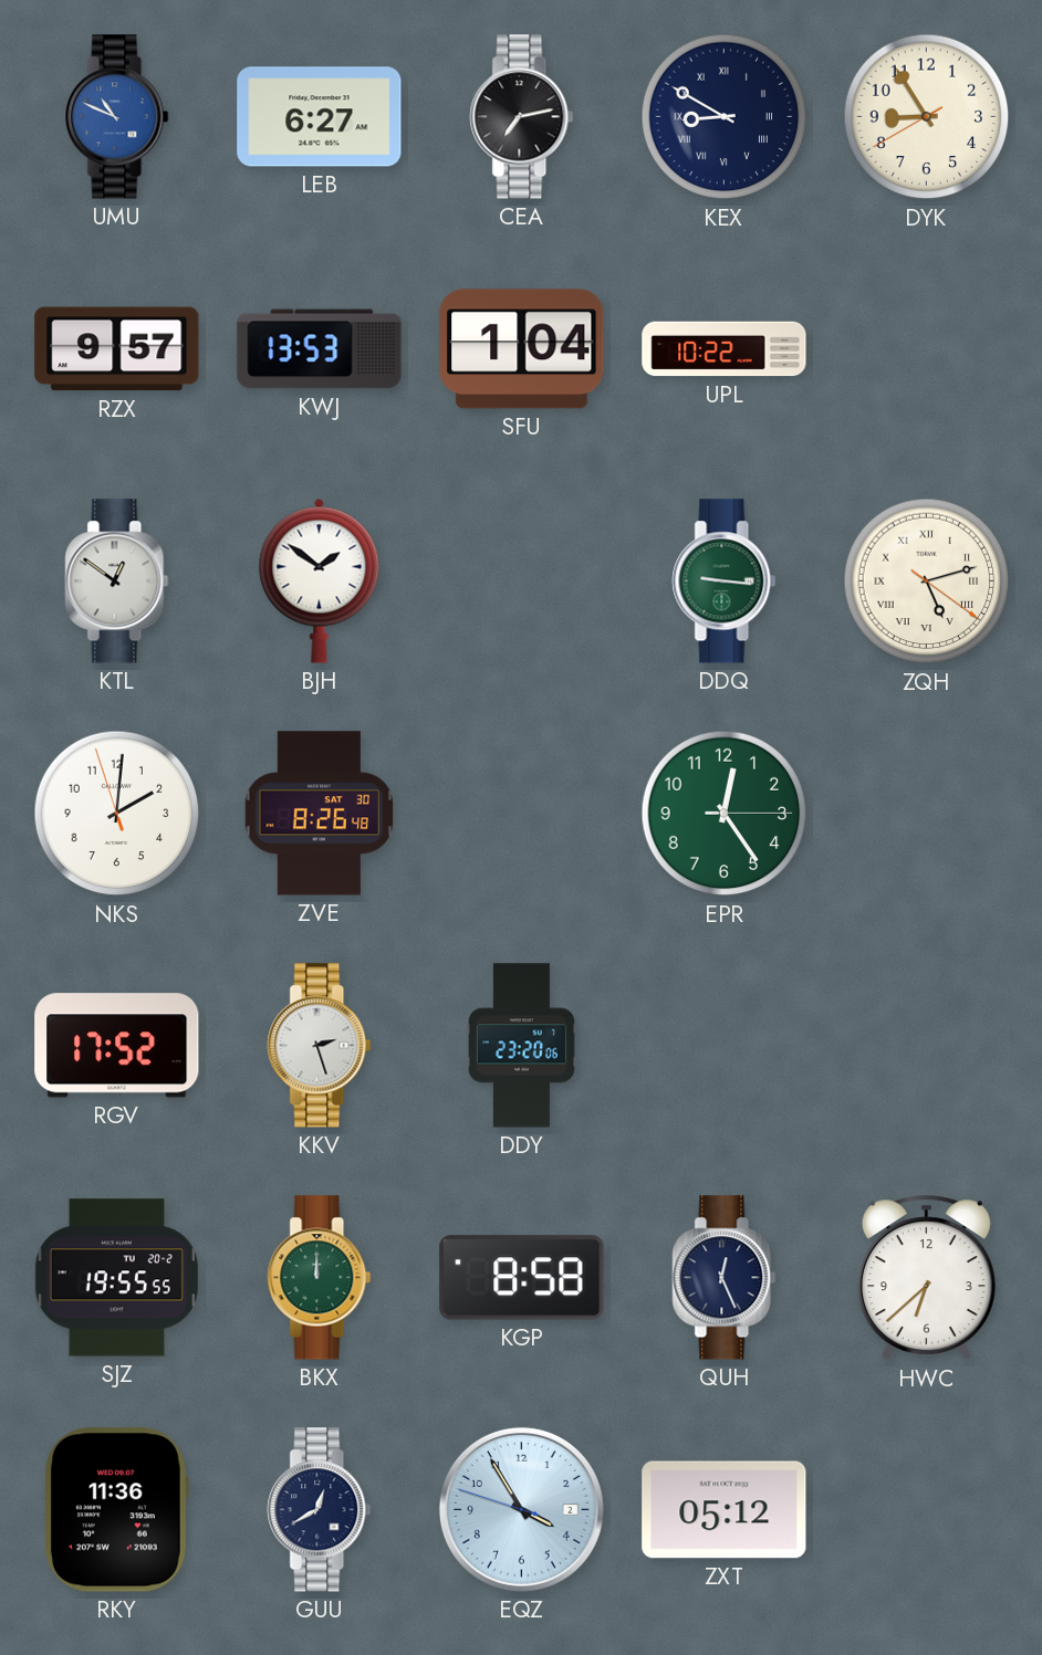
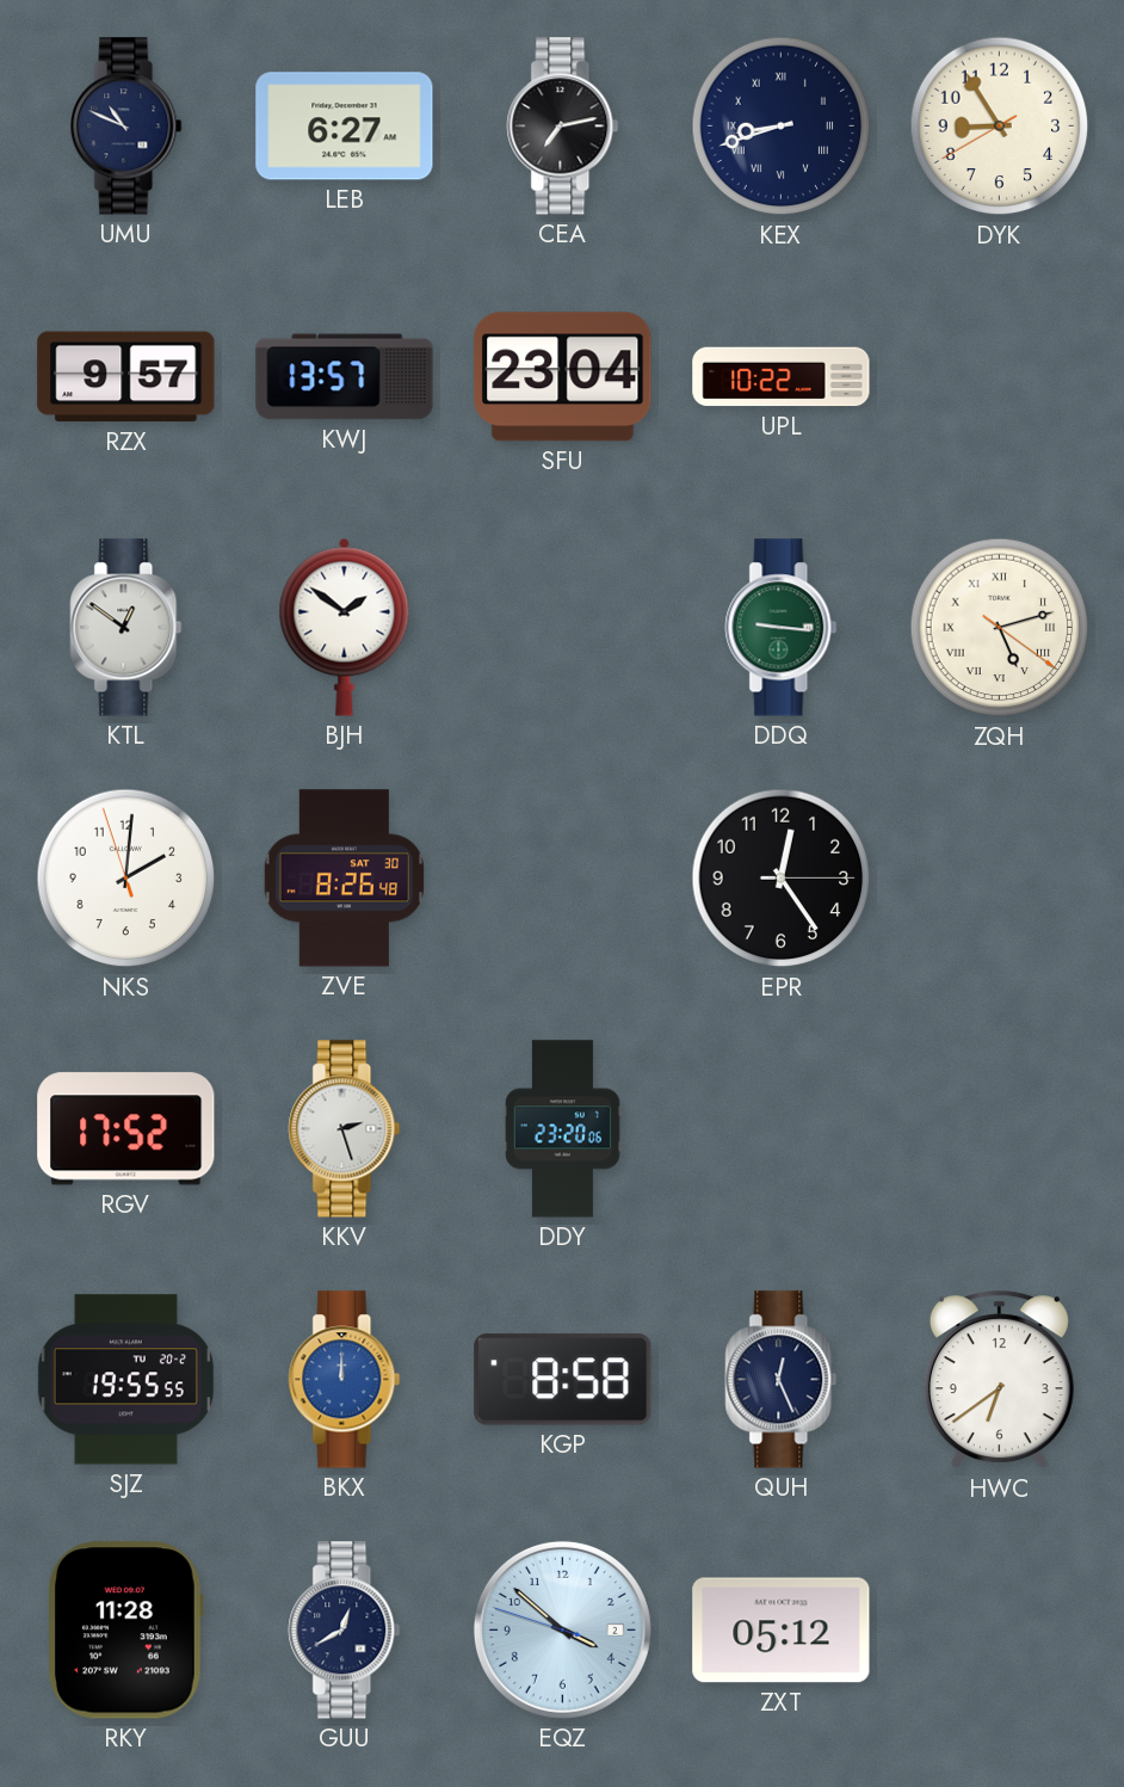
UMU dial: blue -> navy
KEX: 8:50 -> 8:42
KWJ: 13:53 -> 13:57
SFU: 1:04 -> 23:04
EPR dial: green -> black
BKX dial: green -> blue
HWC: 6:38 -> 6:39
RKY: 11:36 -> 11:28
EQZ: 3:54 -> 3:51
